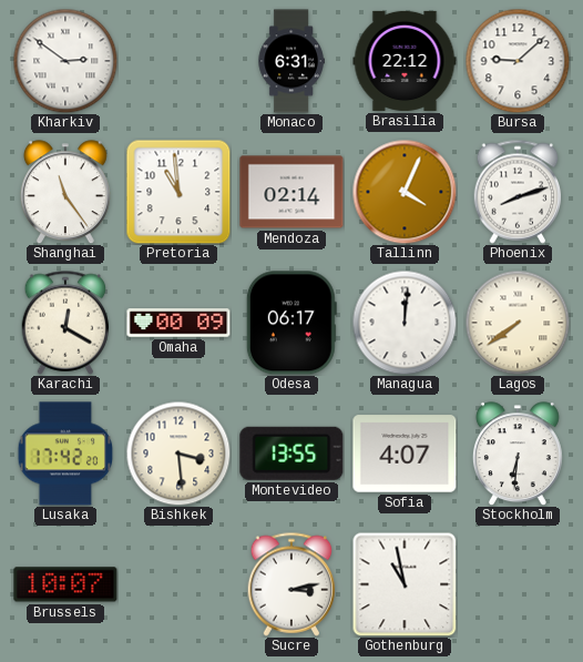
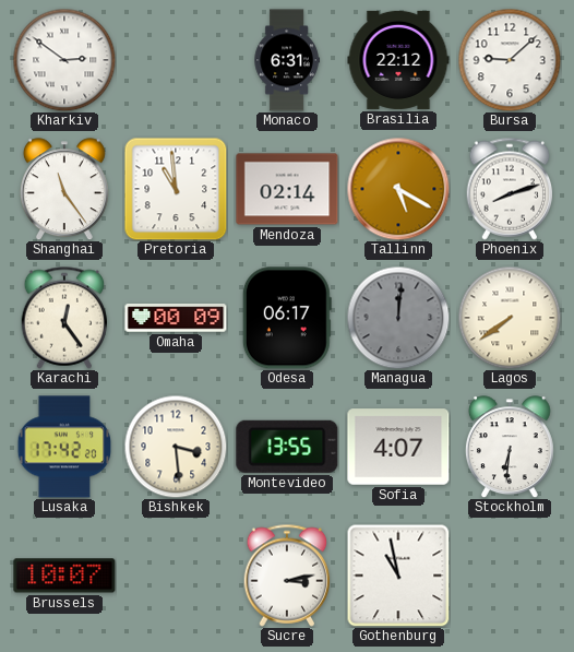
Tallinn: 4:04 -> 5:20
Karachi: 12:20 -> 12:24
Managua dial: white -> grey
